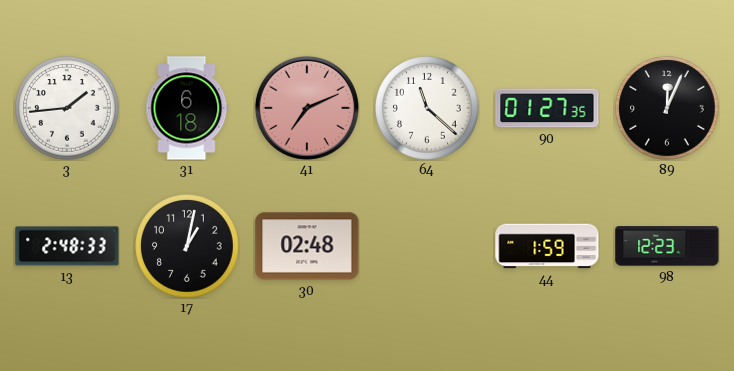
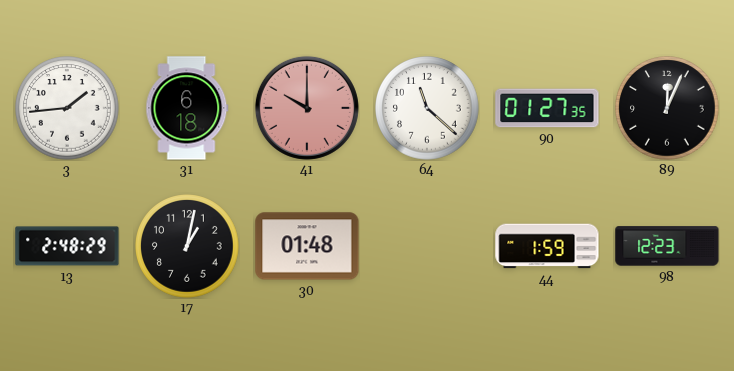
41: 7:11 -> 10:00
13: 2:48:33 -> 2:48:29
30: 02:48 -> 01:48
